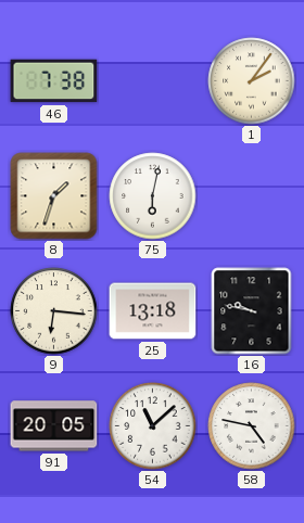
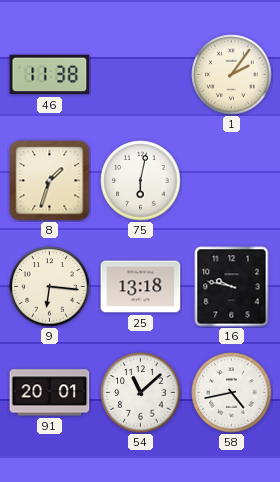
46: 7:38 -> 11:38
91: 20:05 -> 20:01
58: 4:47 -> 4:43
